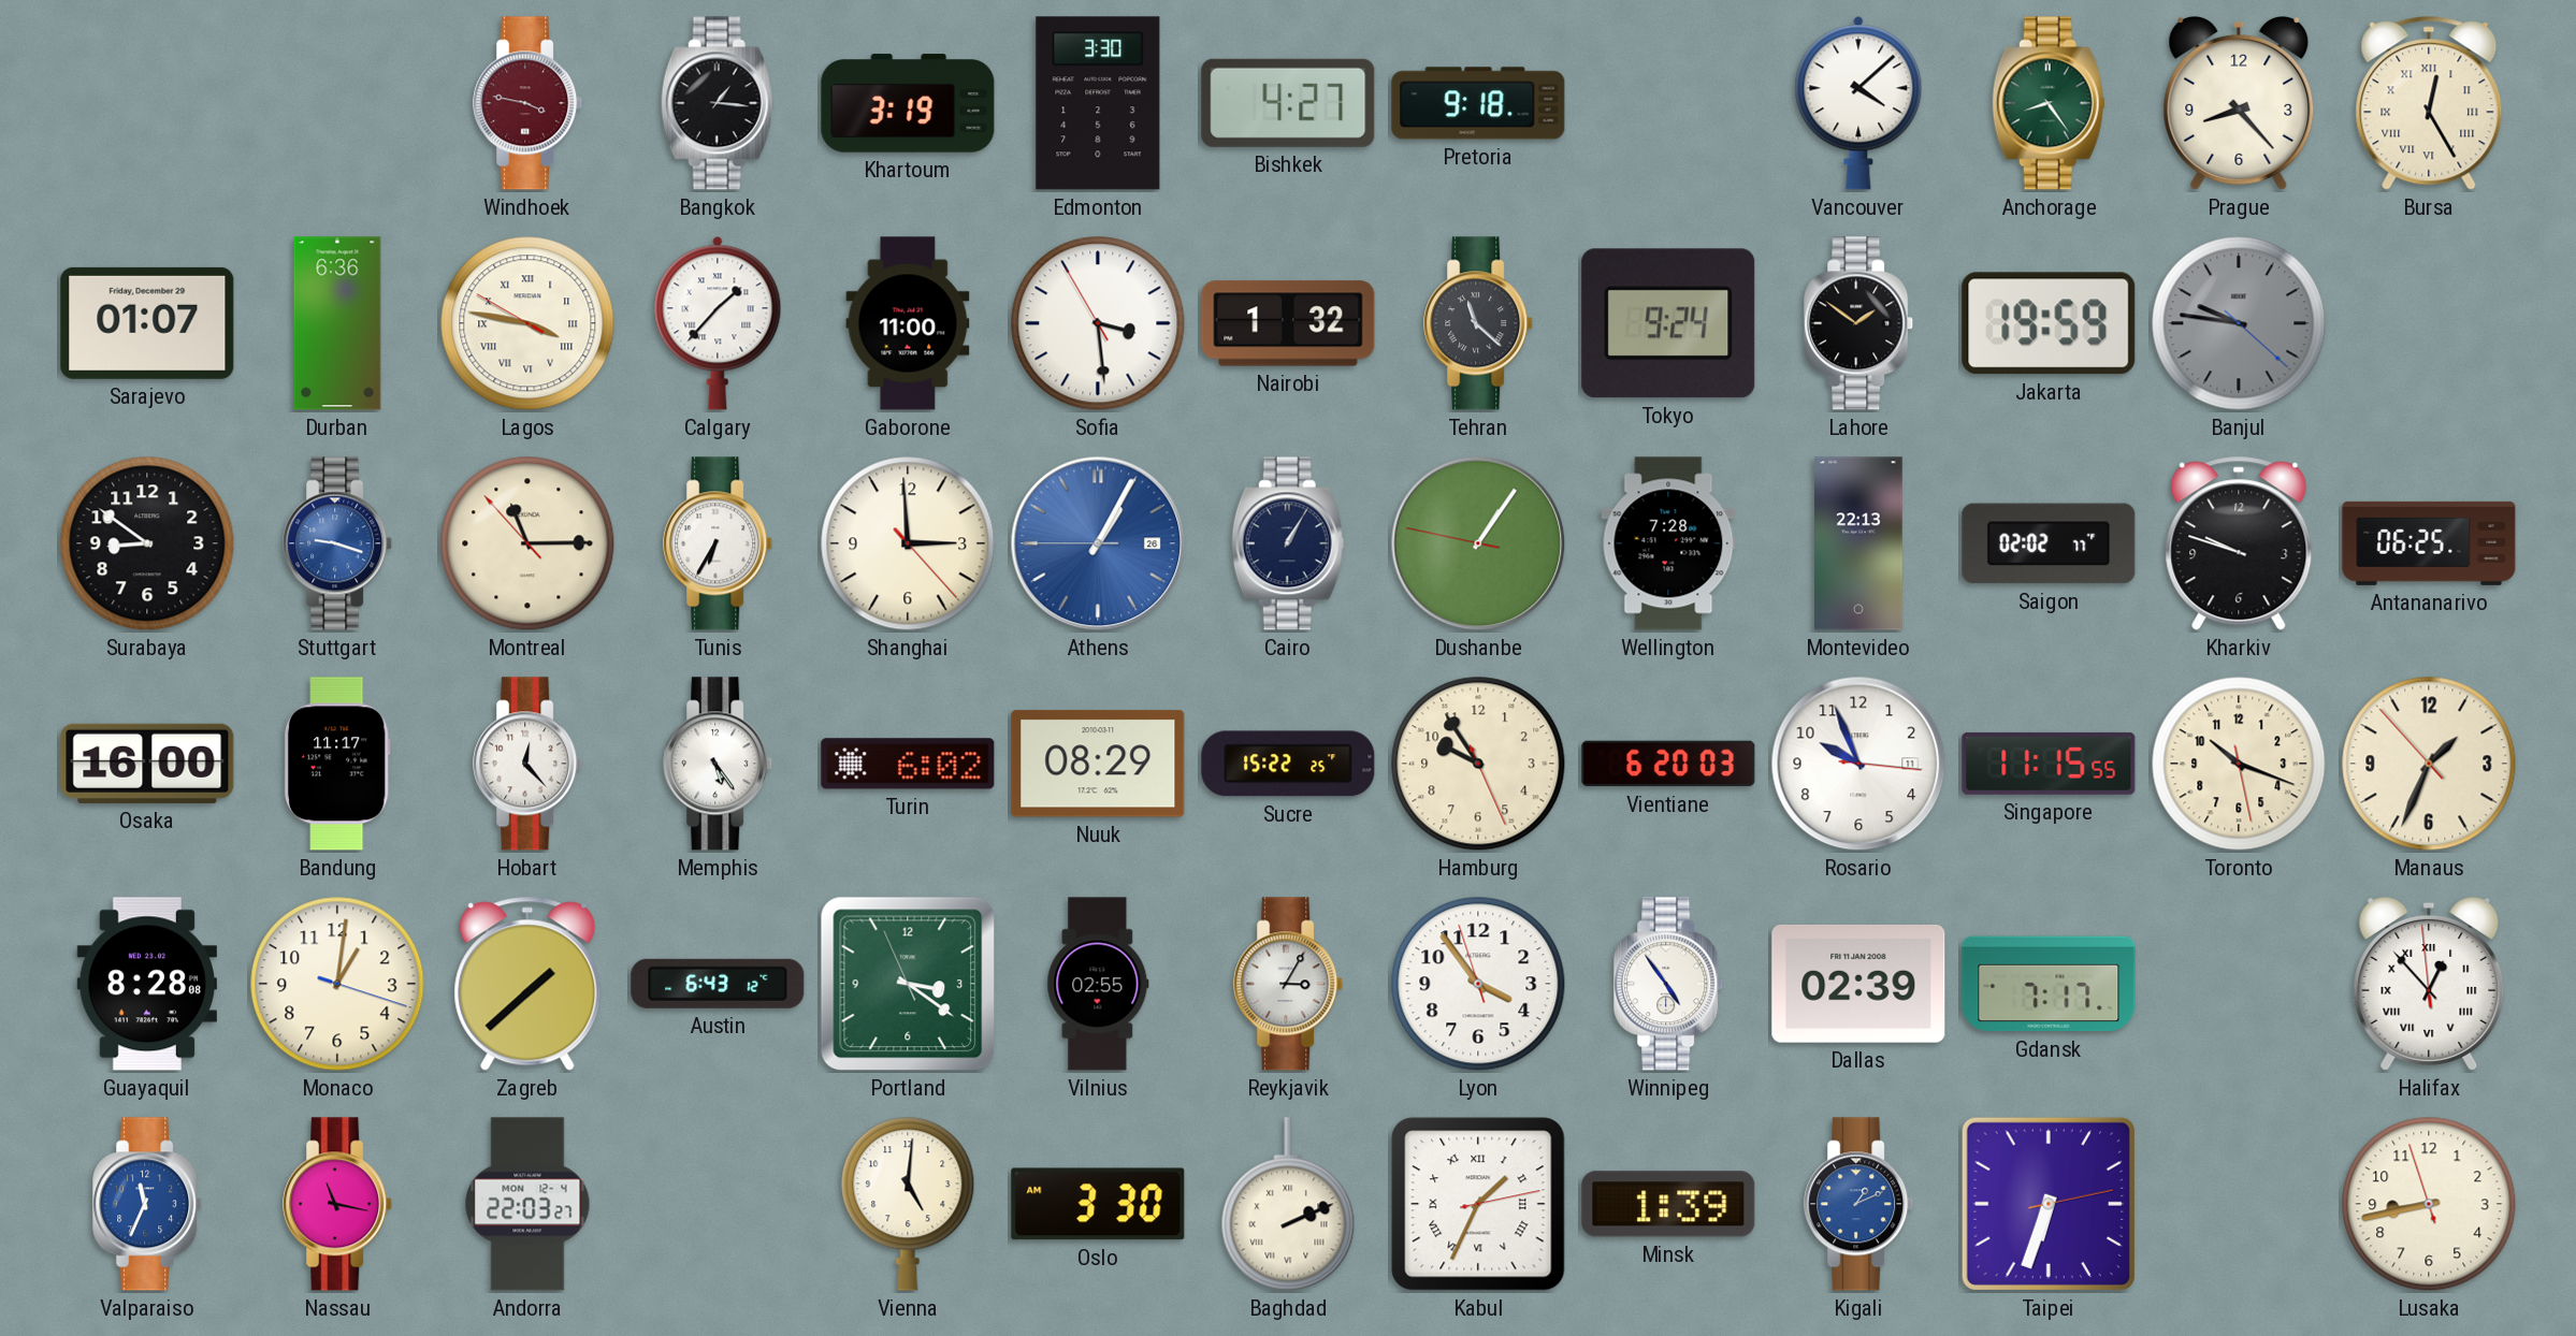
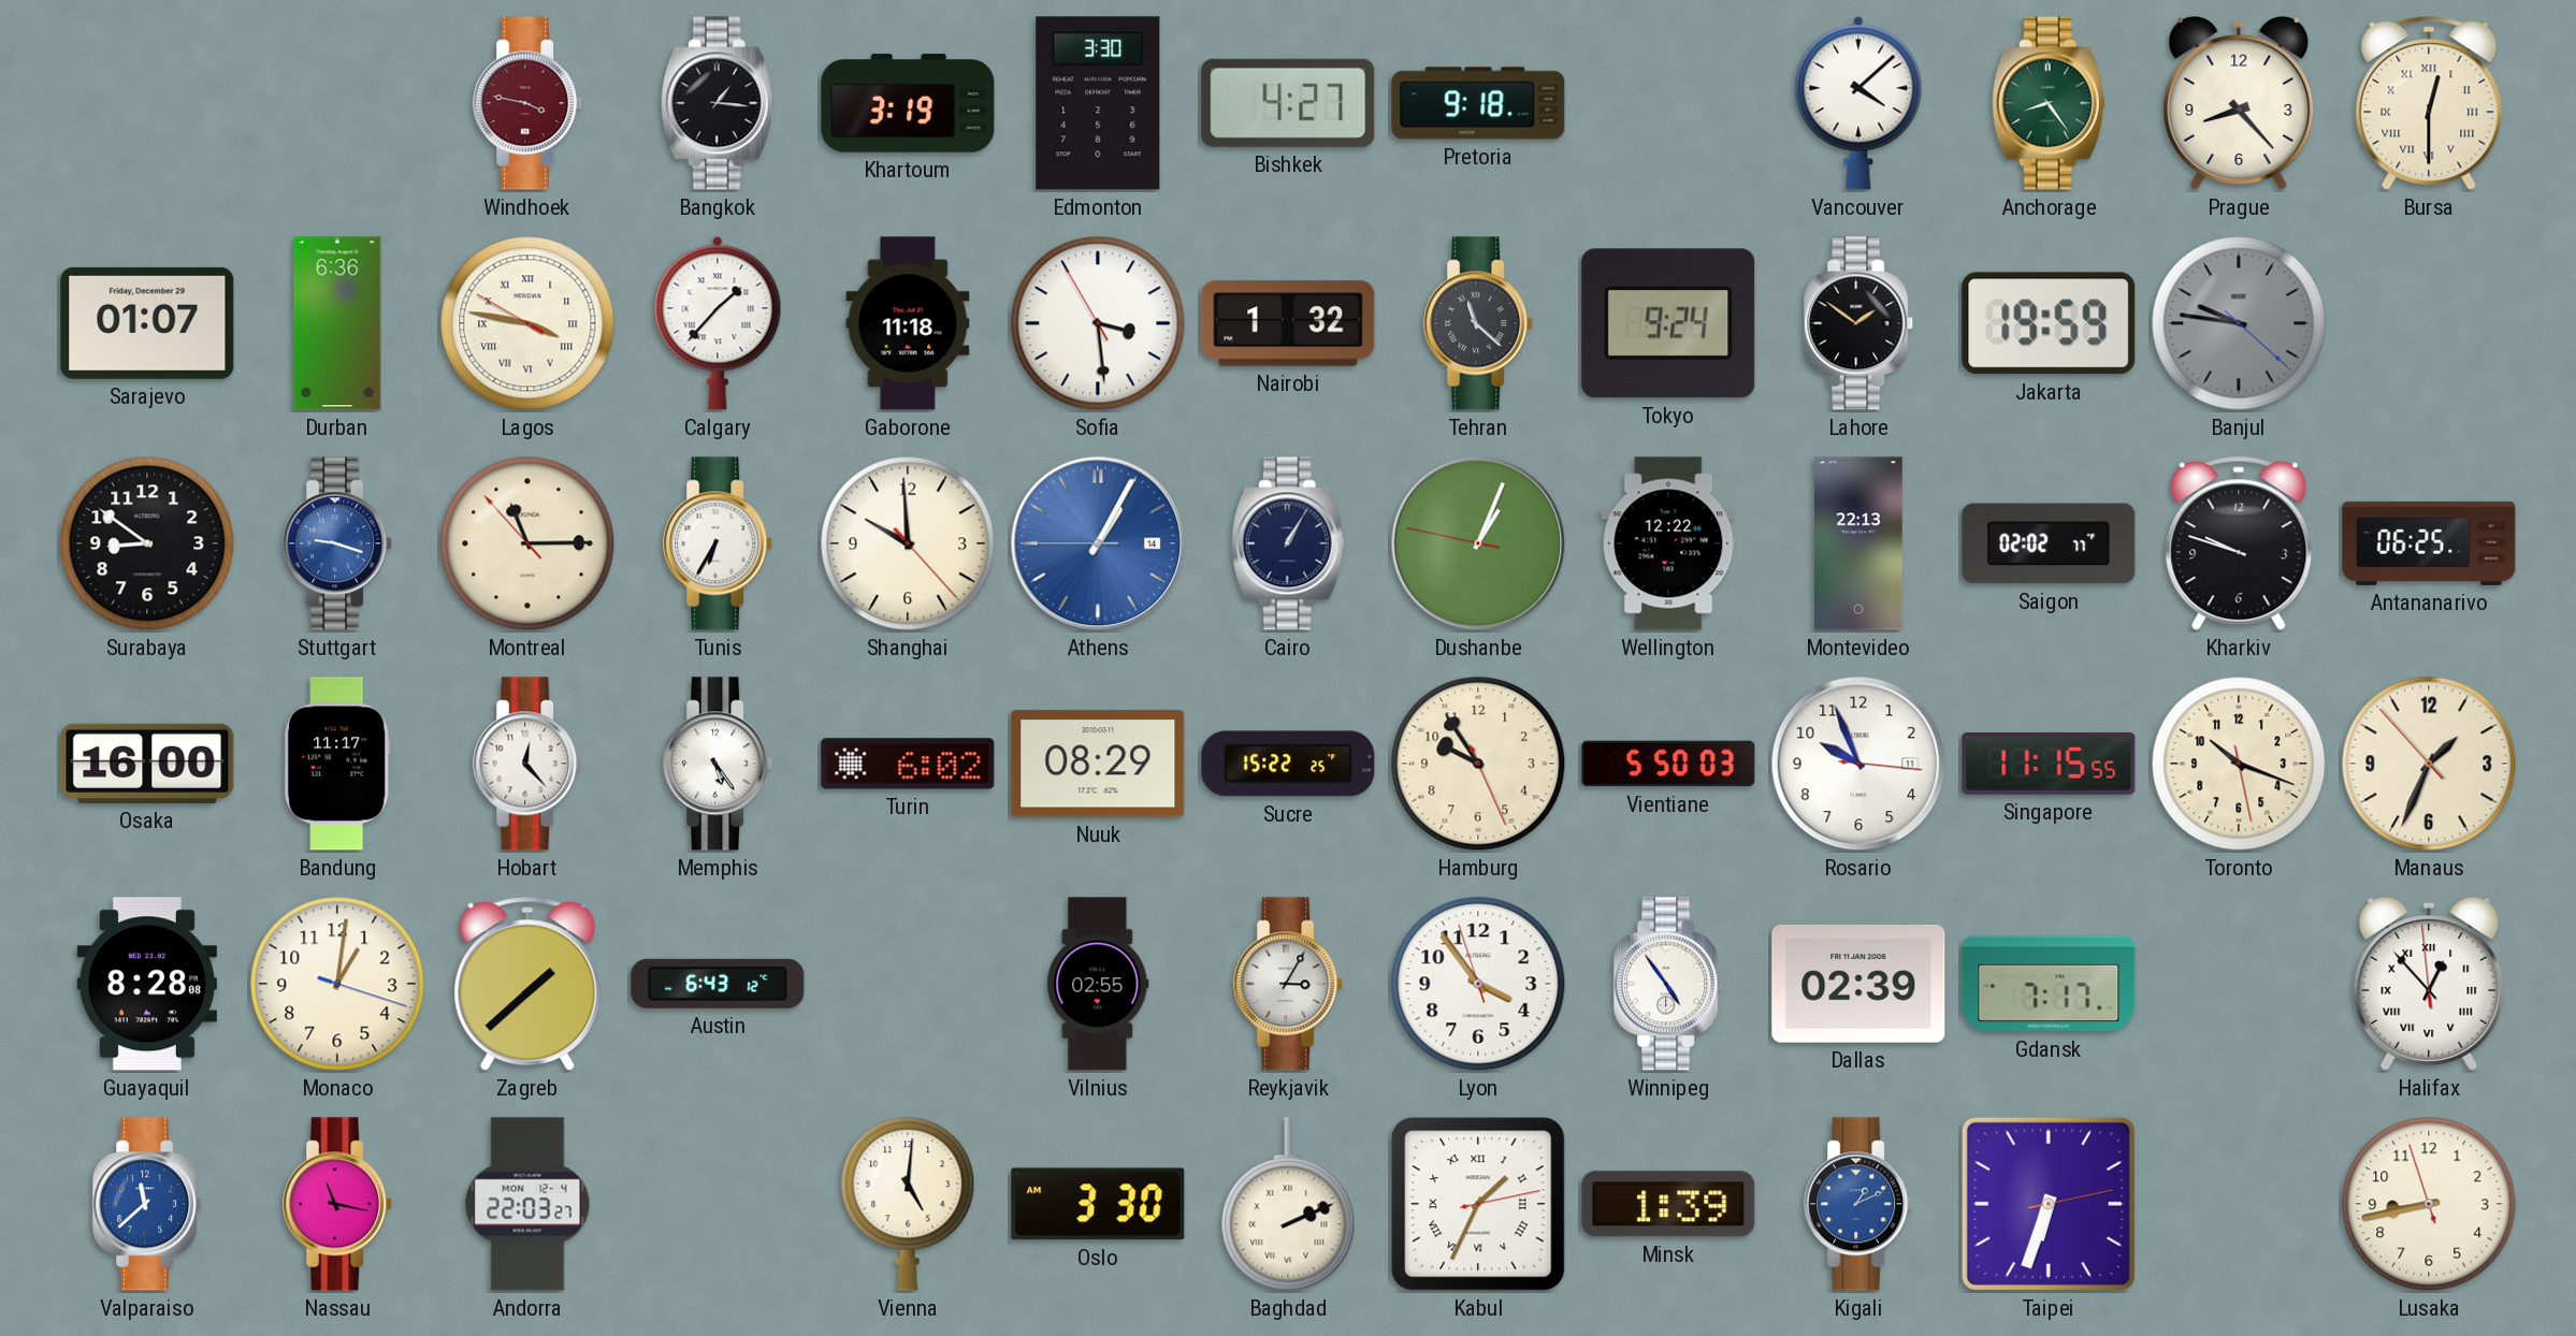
Bursa: 12:25 -> 12:30
Gaborone: 11:00 -> 11:18
Shanghai: 2:59 -> 9:59
Athens date: 26 -> 14
Dushanbe: 1:05 -> 1:03
Wellington: 7:28 -> 12:22
Vientiane: 6:20 -> 5:50
Portland: 3:20 -> none
Valparaiso: 11:34 -> 11:38
